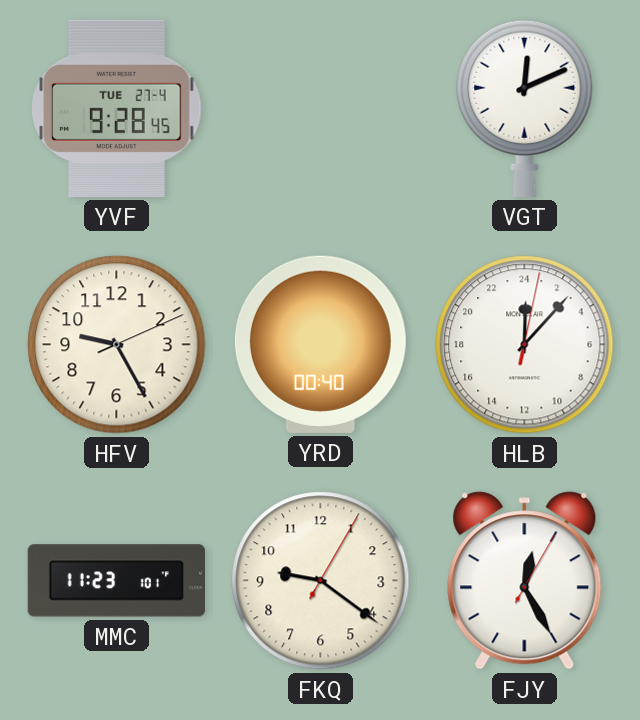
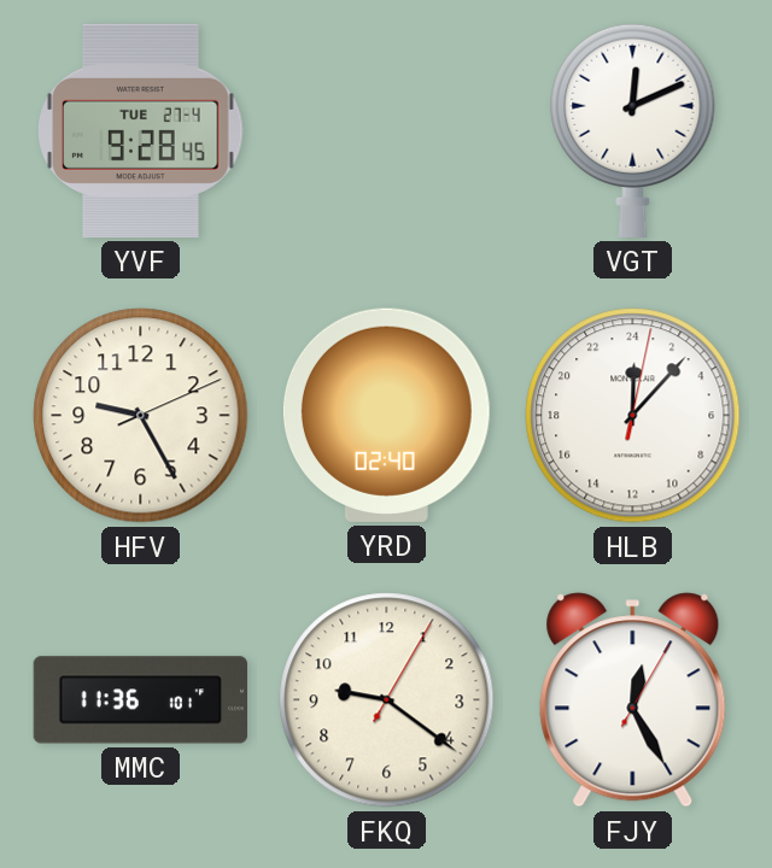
YRD: 00:40 -> 02:40
MMC: 11:23 -> 11:36
